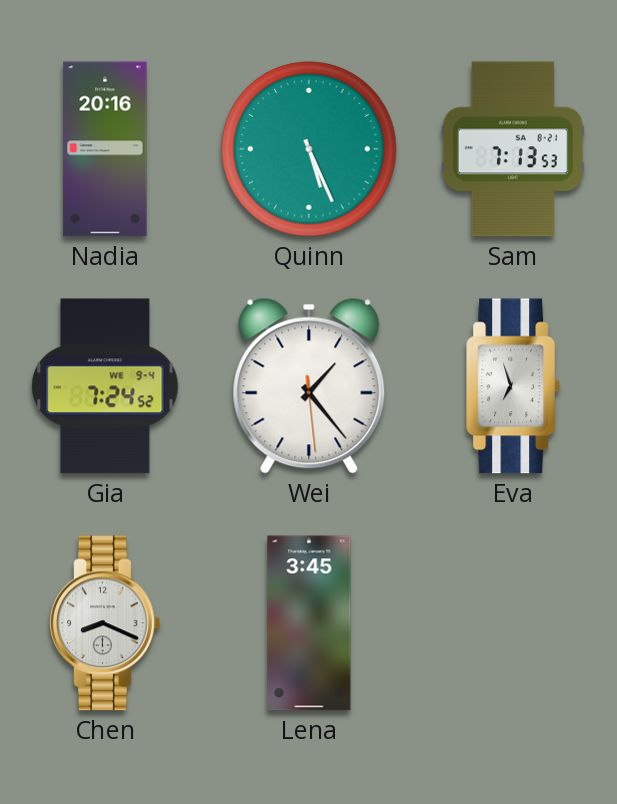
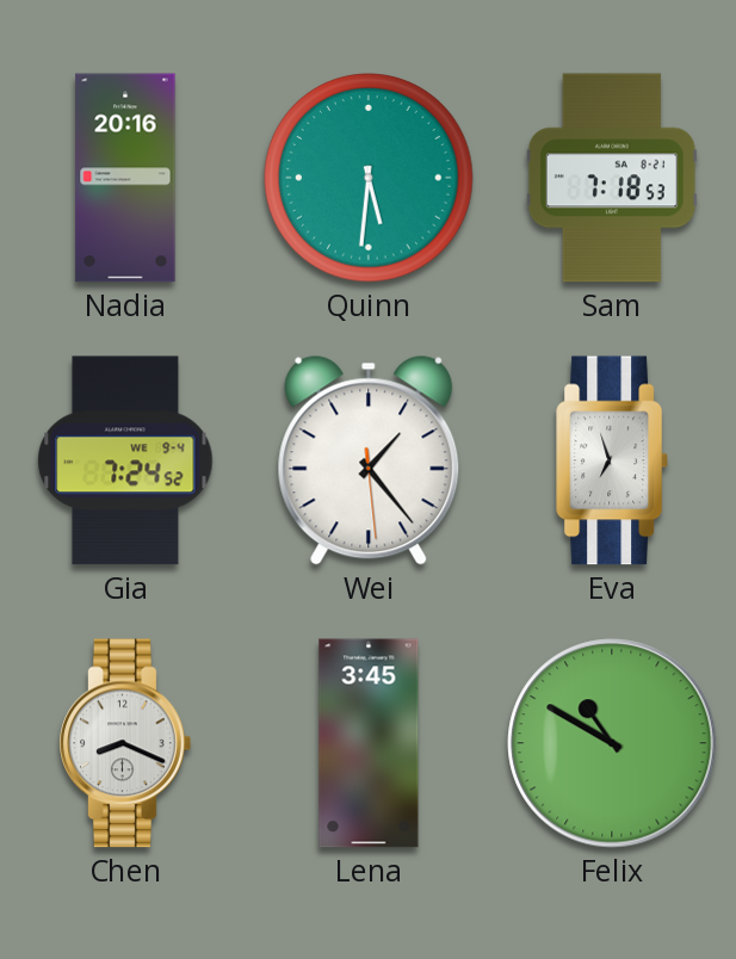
Quinn: 5:26 -> 5:31
Sam: 7:13 -> 7:18
Felix: none -> 10:50
